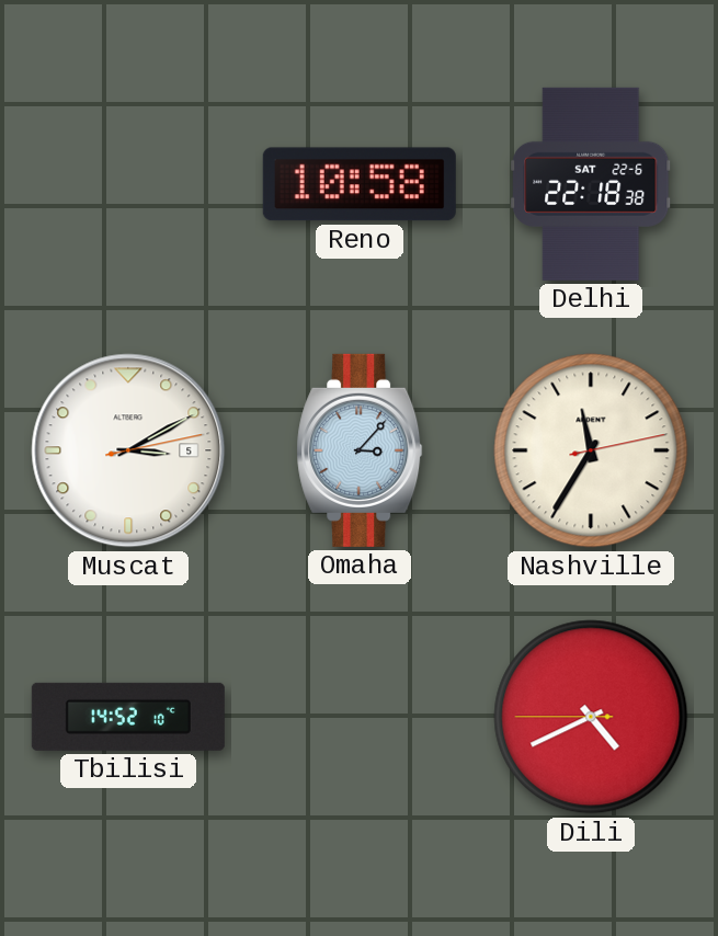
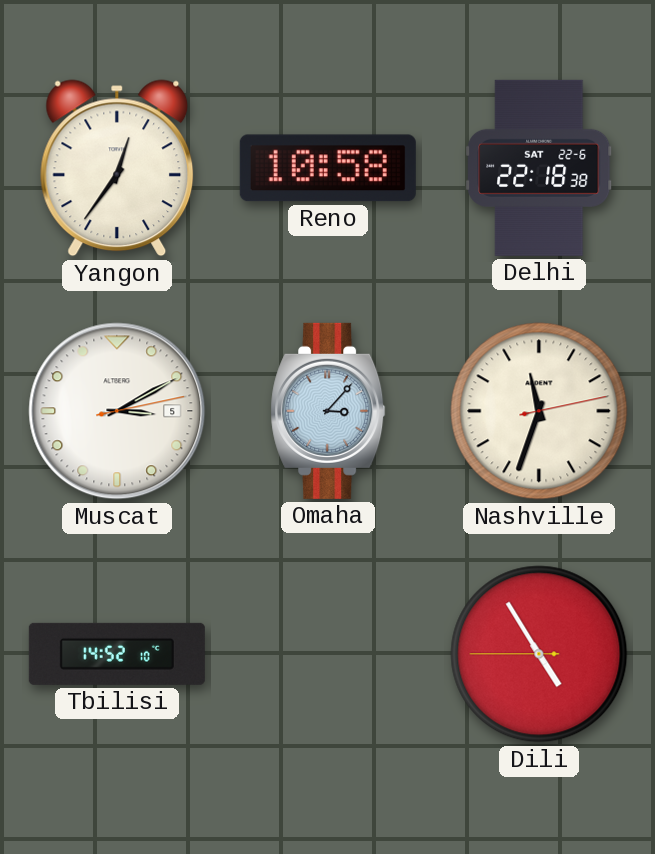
Yangon: none -> 12:36
Nashville: 11:35 -> 11:33
Dili: 4:40 -> 4:54
